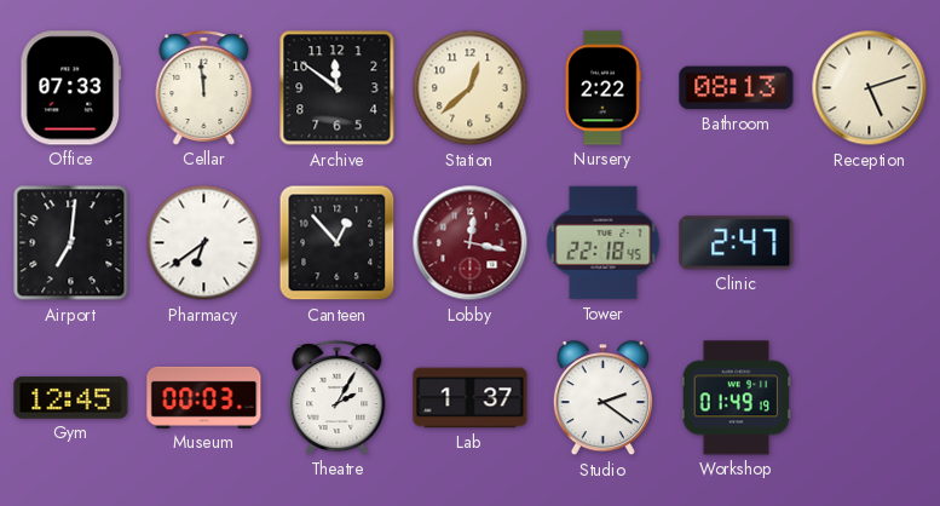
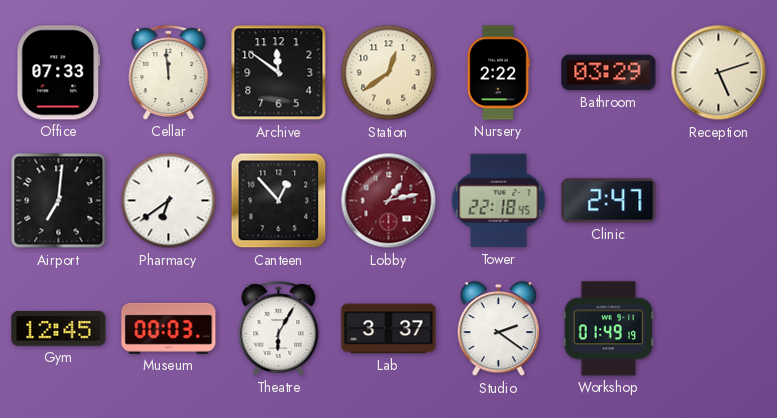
Station: 12:38 -> 12:39
Bathroom: 08:13 -> 03:29
Lobby: 12:17 -> 1:13
Theatre: 2:05 -> 6:05
Lab: 1:37 -> 3:37
